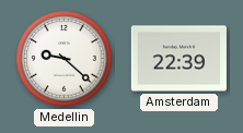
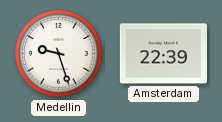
Medellin: 9:22 -> 9:27
